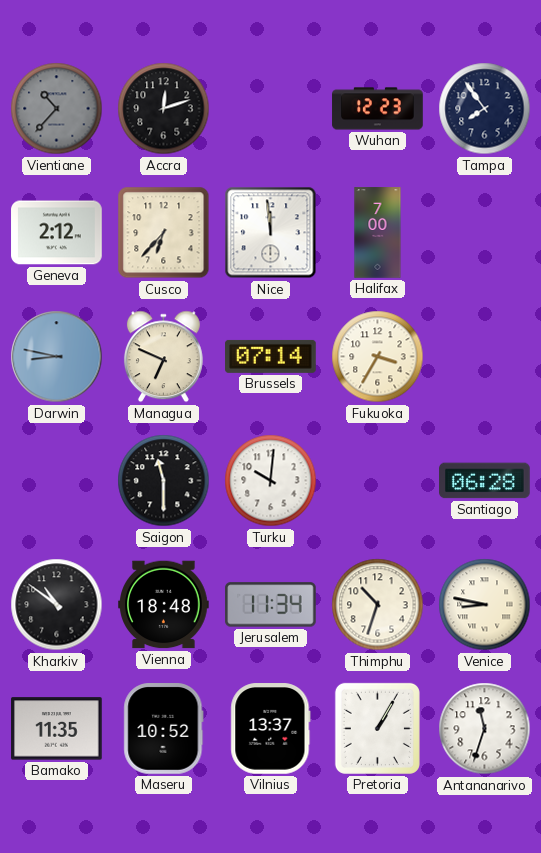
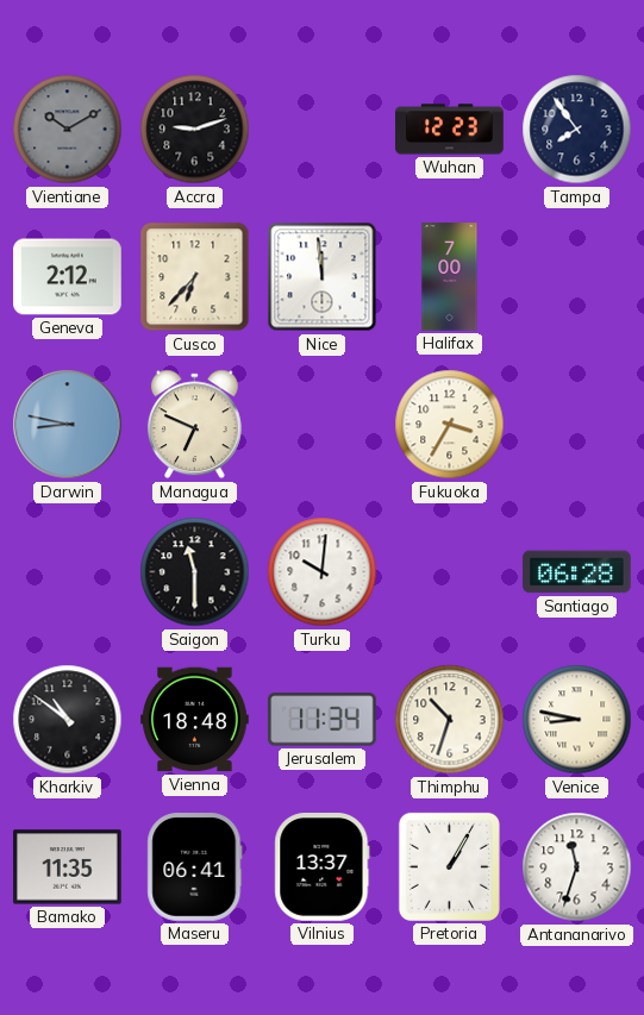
Vientiane: 10:37 -> 10:10
Accra: 12:12 -> 9:12
Brussels: 07:14 -> none
Maseru: 10:52 -> 06:41
